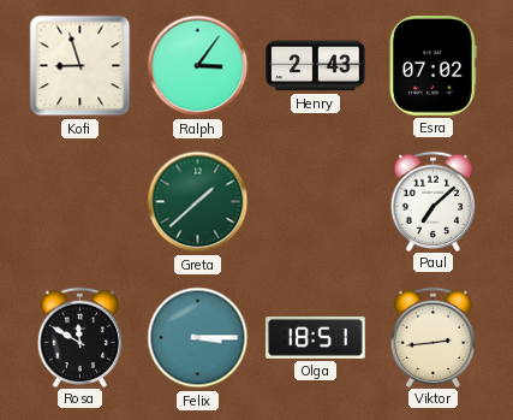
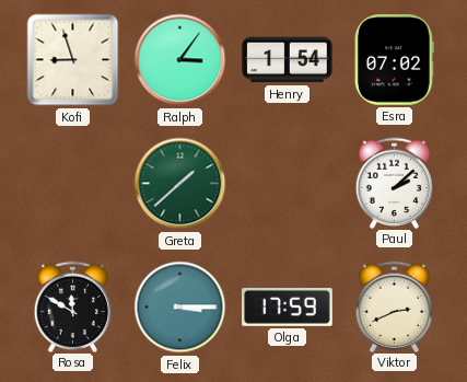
Henry: 2:43 -> 1:54
Paul: 7:08 -> 2:08
Olga: 18:51 -> 17:59
Viktor: 2:44 -> 2:41
